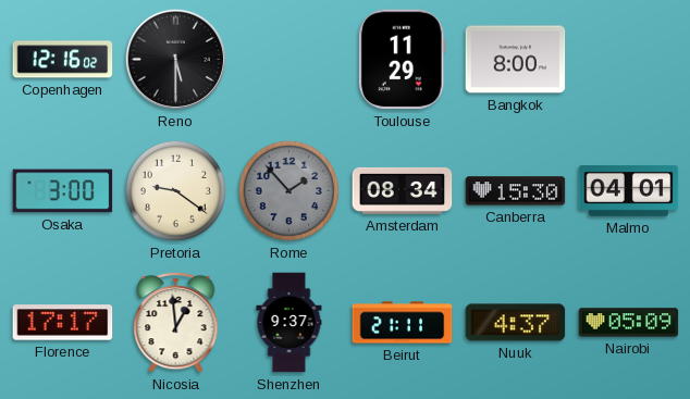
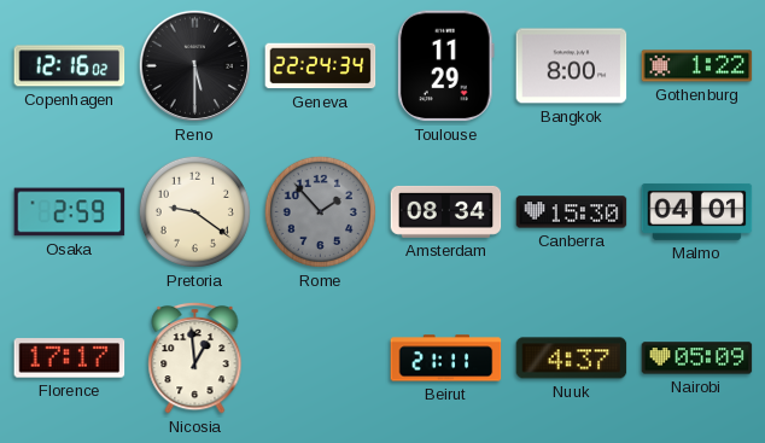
Geneva: none -> 22:24
Gothenburg: none -> 1:22
Osaka: 3:00 -> 2:59
Shenzhen: 9:37 -> none
